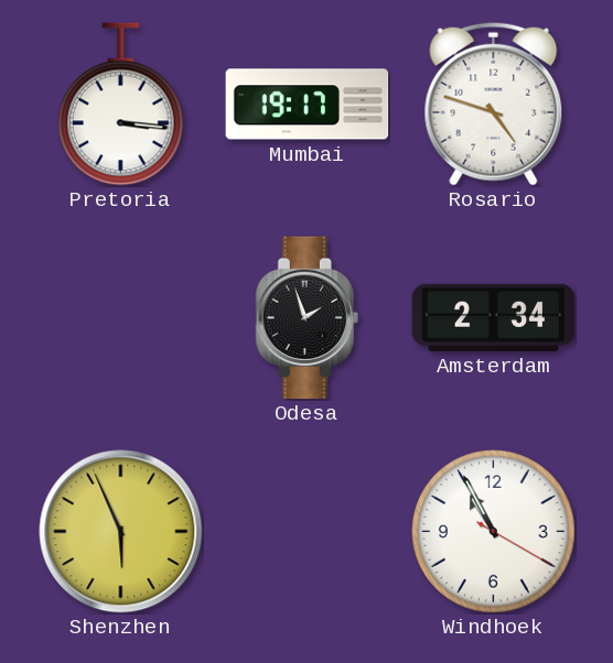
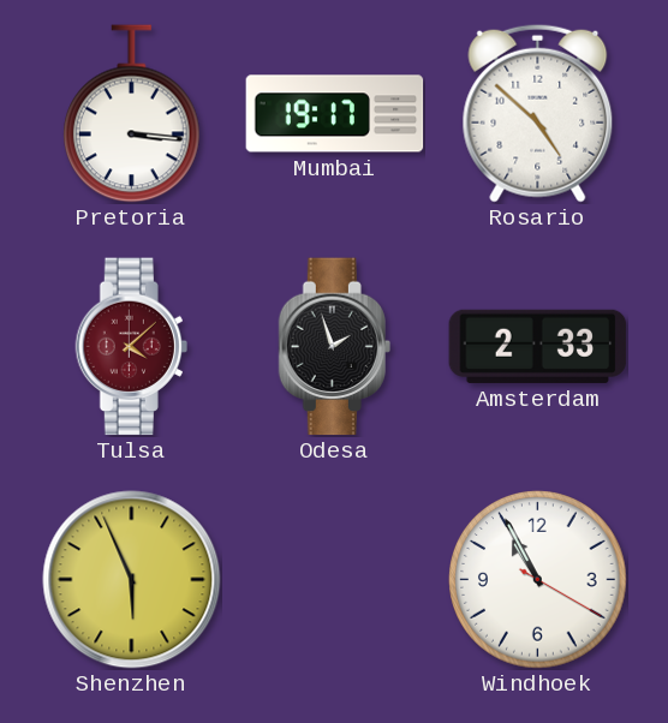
Rosario: 4:48 -> 4:52
Tulsa: none -> 4:08
Amsterdam: 2:34 -> 2:33
